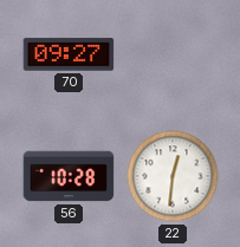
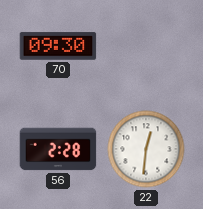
70: 09:27 -> 09:30
56: 10:28 -> 2:28
